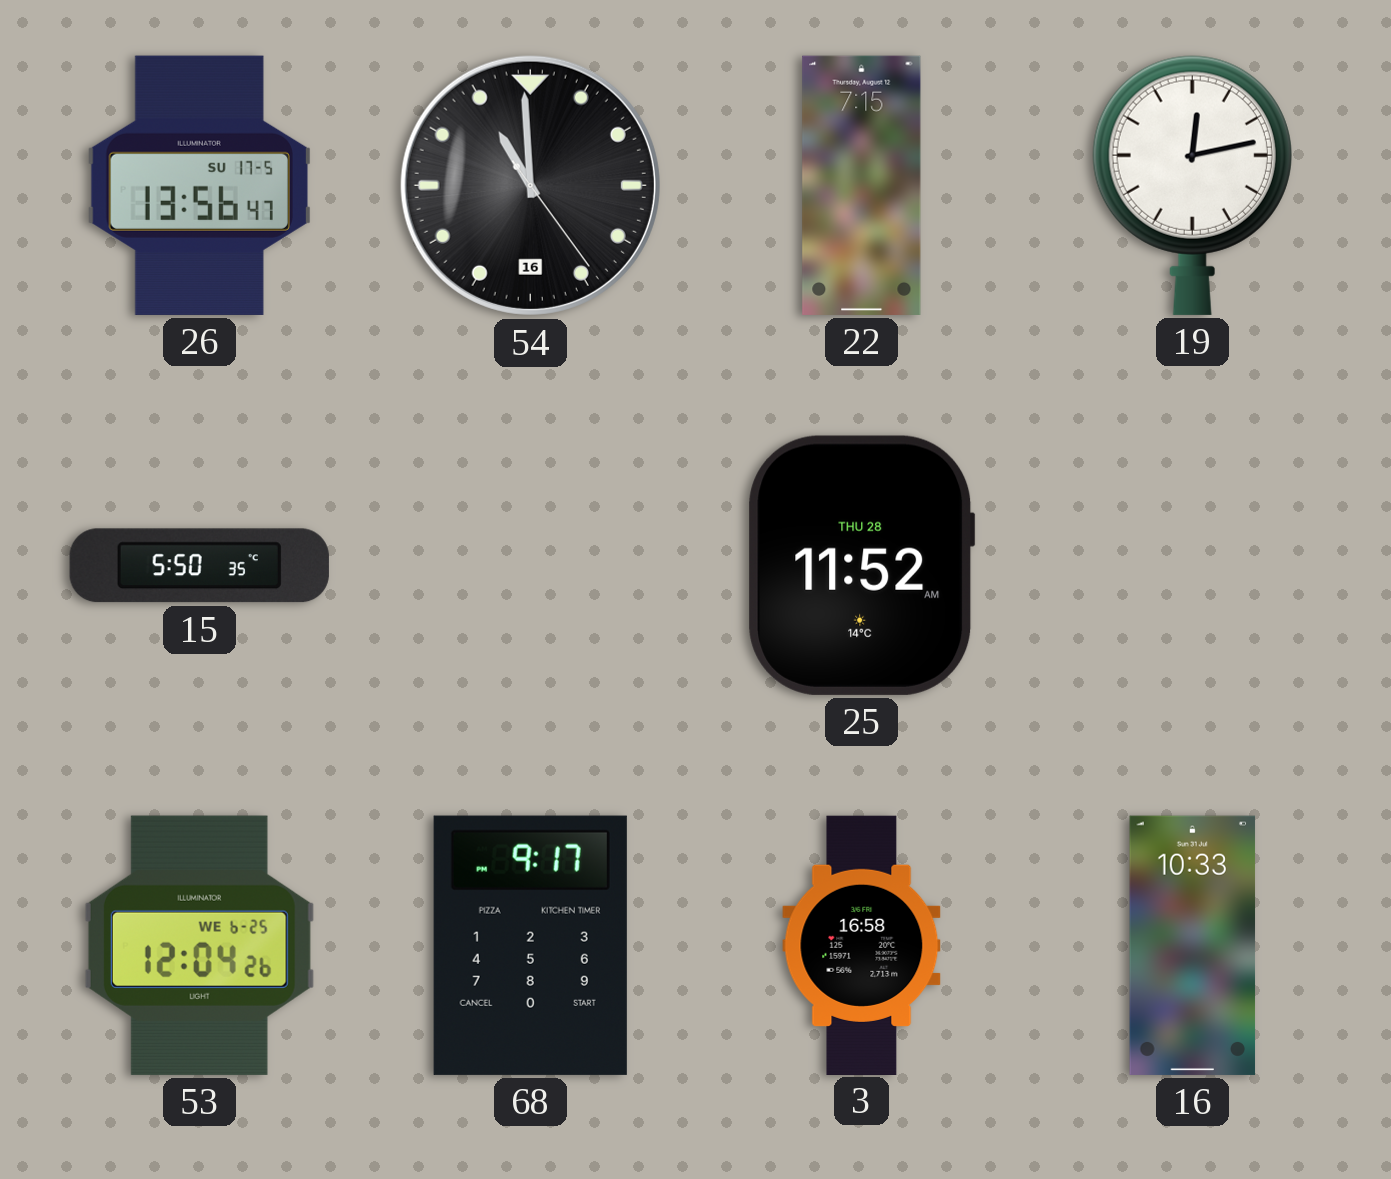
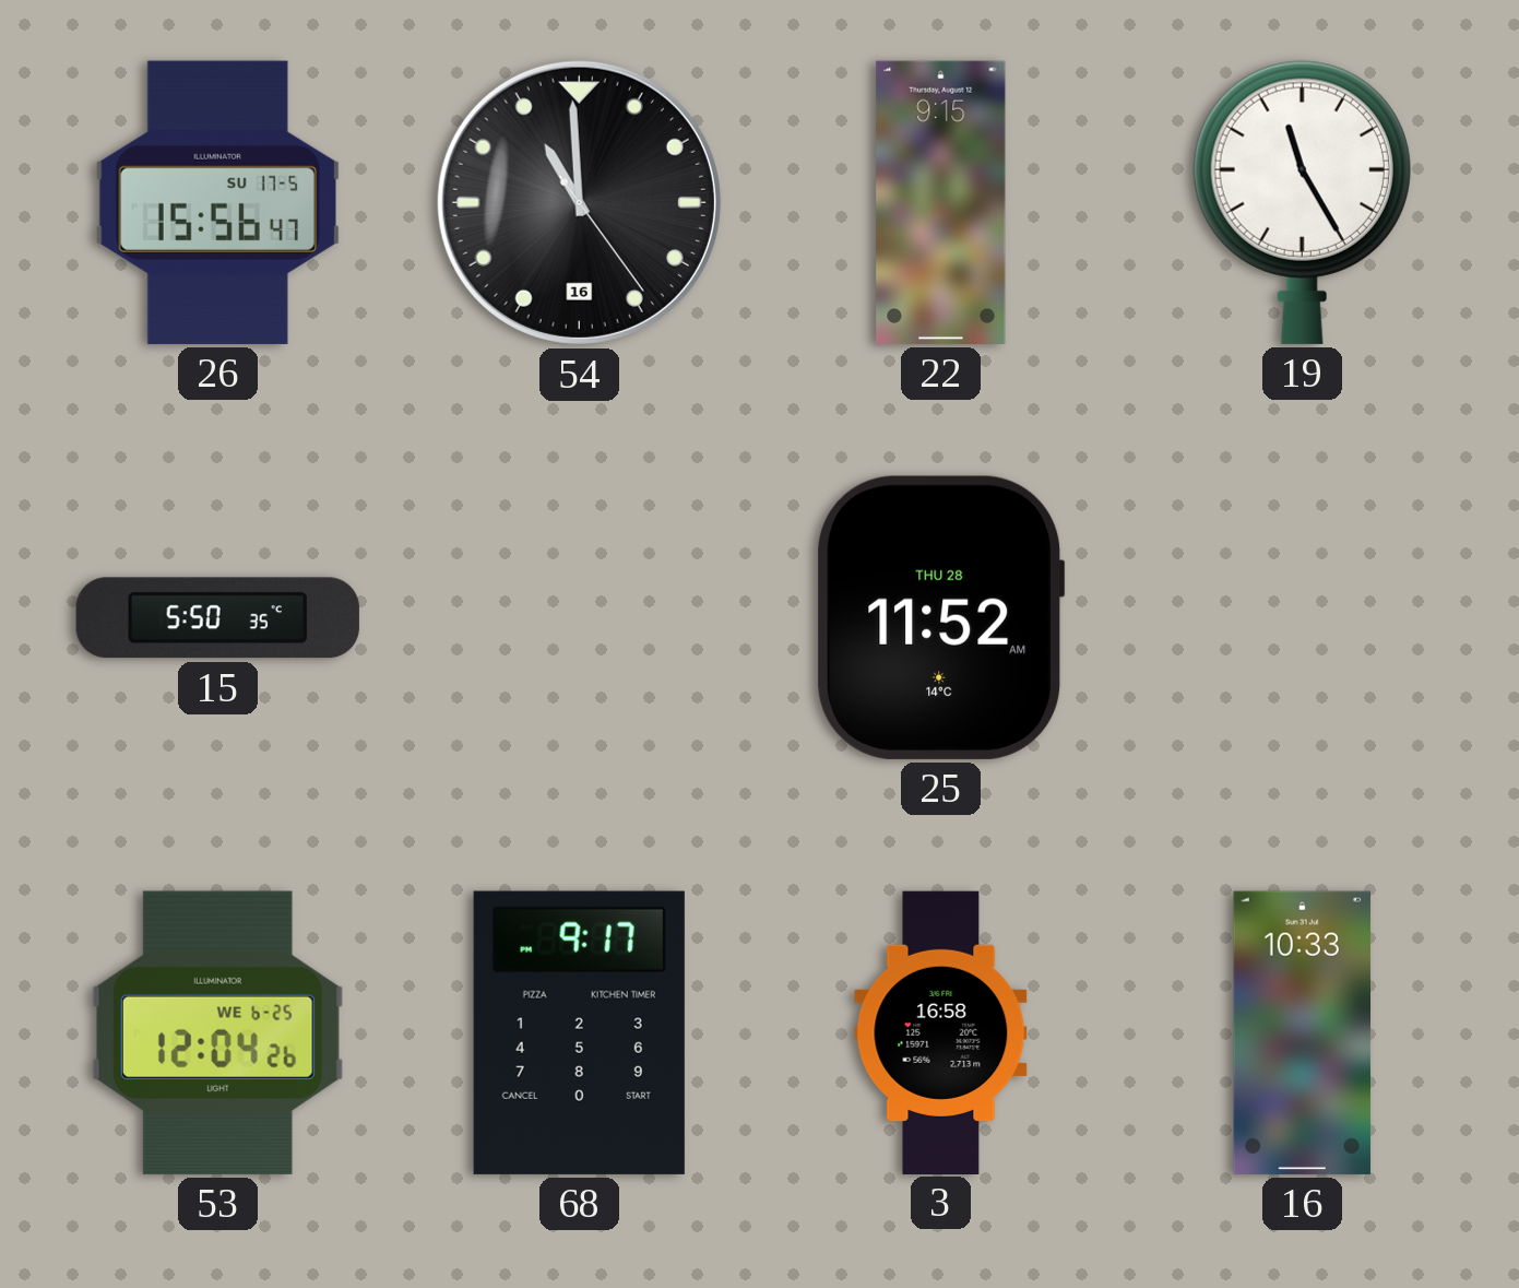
26: 13:56 -> 15:56
22: 7:15 -> 9:15
19: 12:13 -> 11:25
